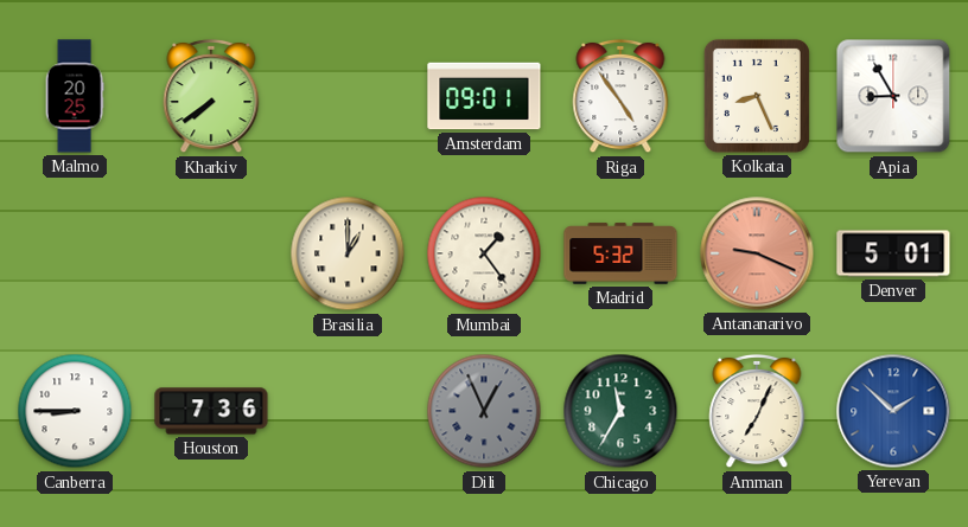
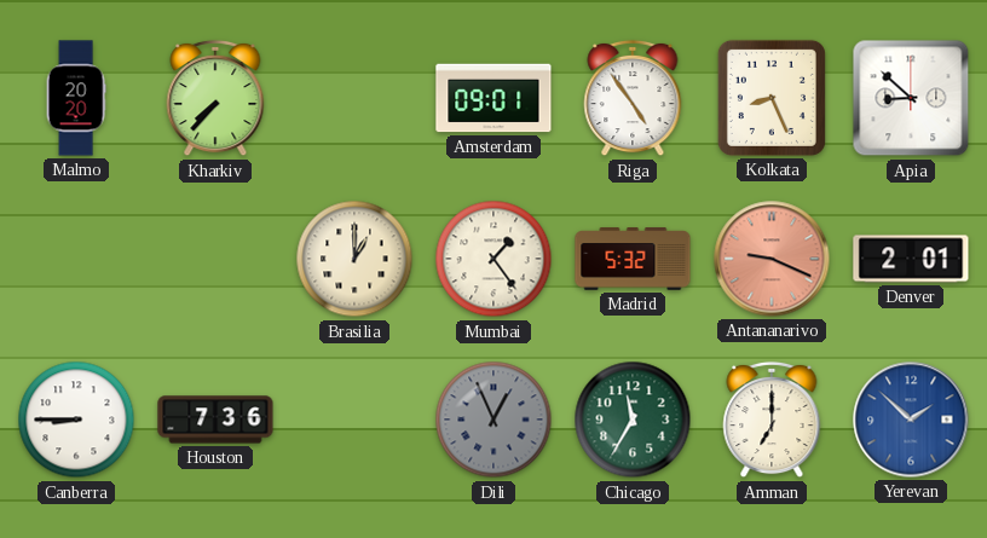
Malmo: 20:25 -> 20:20
Kharkiv: 7:39 -> 7:37
Apia: 8:55 -> 8:52
Denver: 5:01 -> 2:01
Amman: 7:04 -> 7:00
